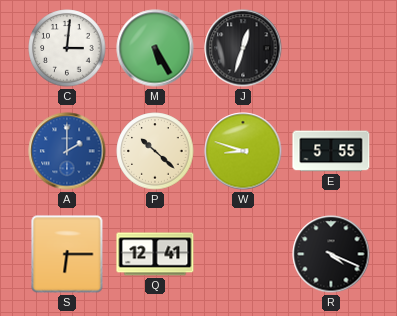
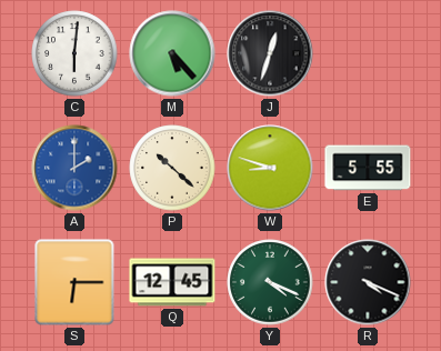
C: 3:01 -> 6:01
M: 5:25 -> 5:23
Q: 12:41 -> 12:45
Y: none -> 4:19
